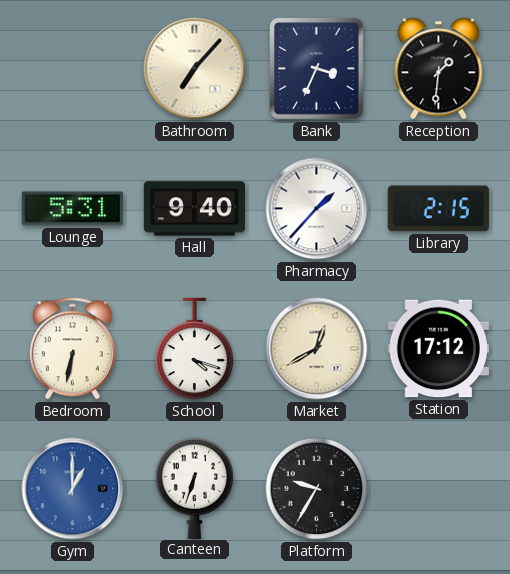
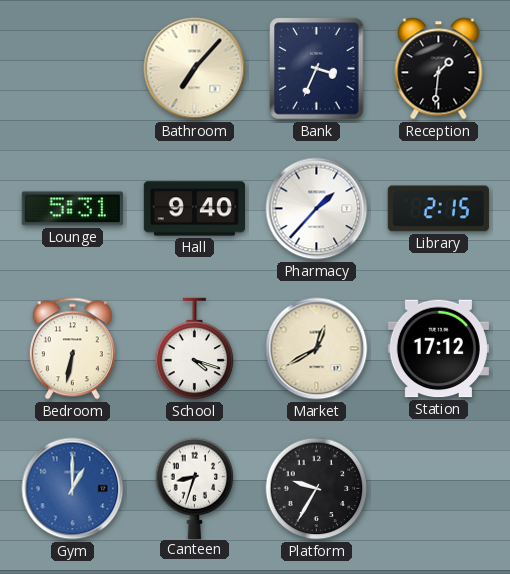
Canteen: 6:33 -> 8:33
